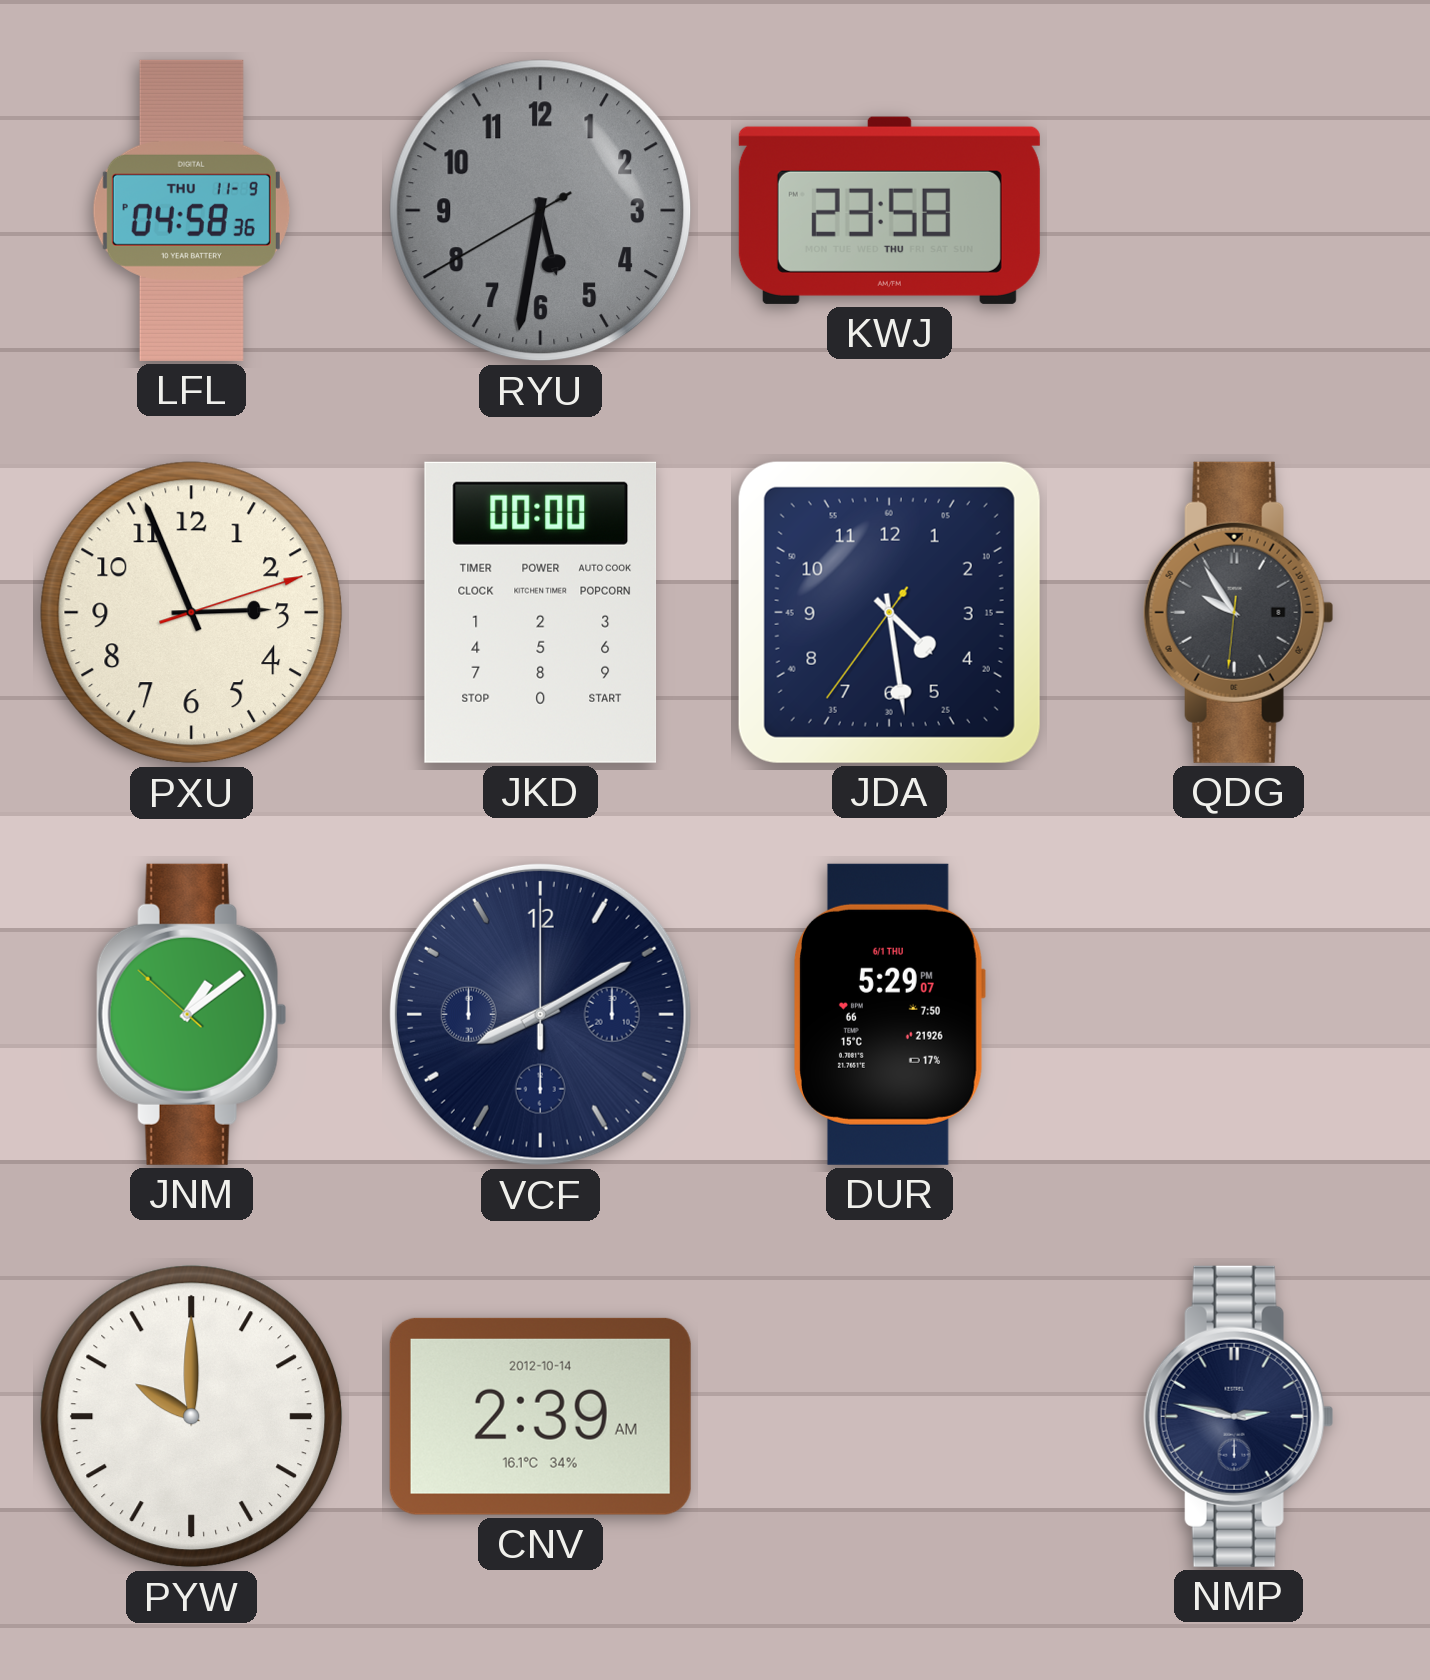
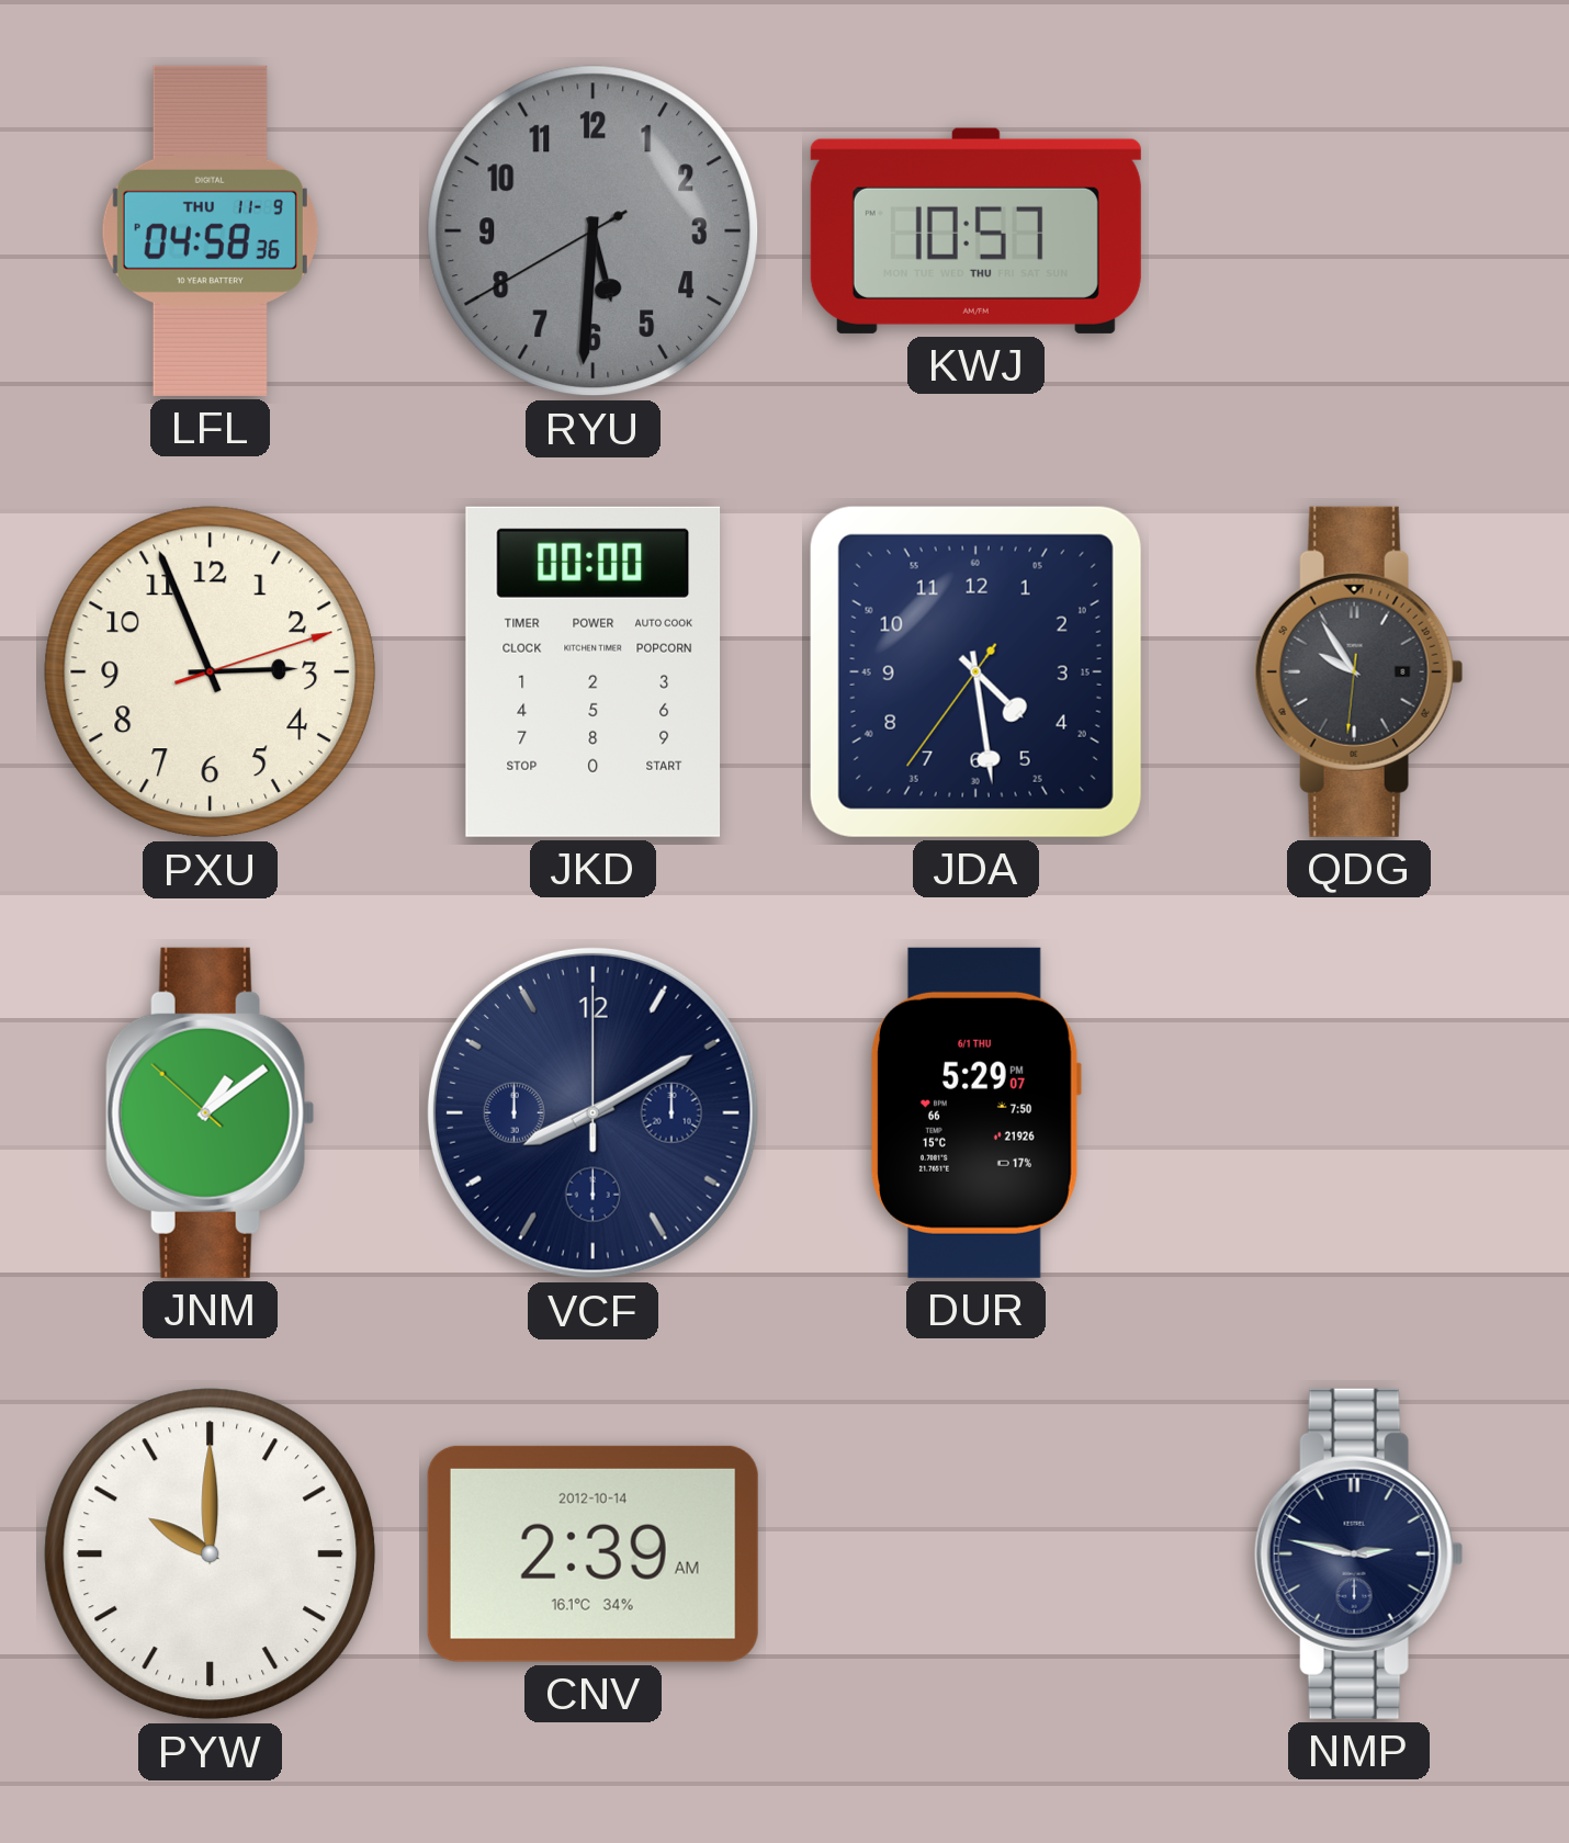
RYU: 5:31 -> 5:30
KWJ: 23:58 -> 10:57
